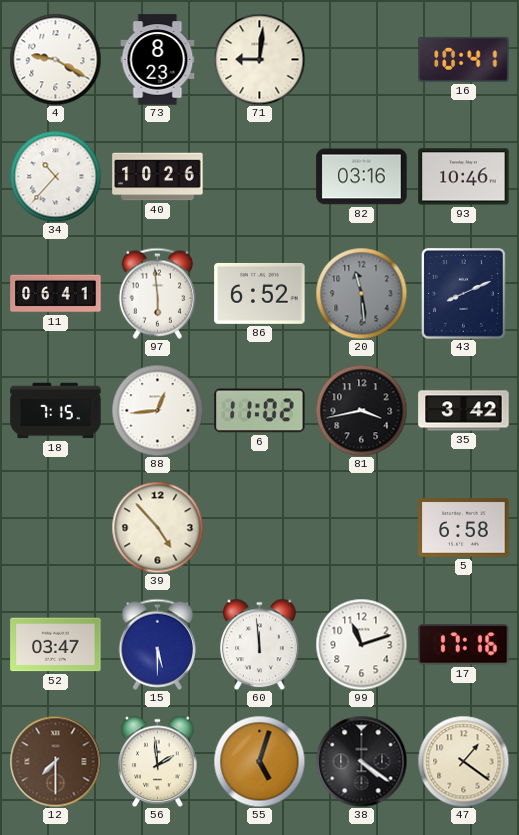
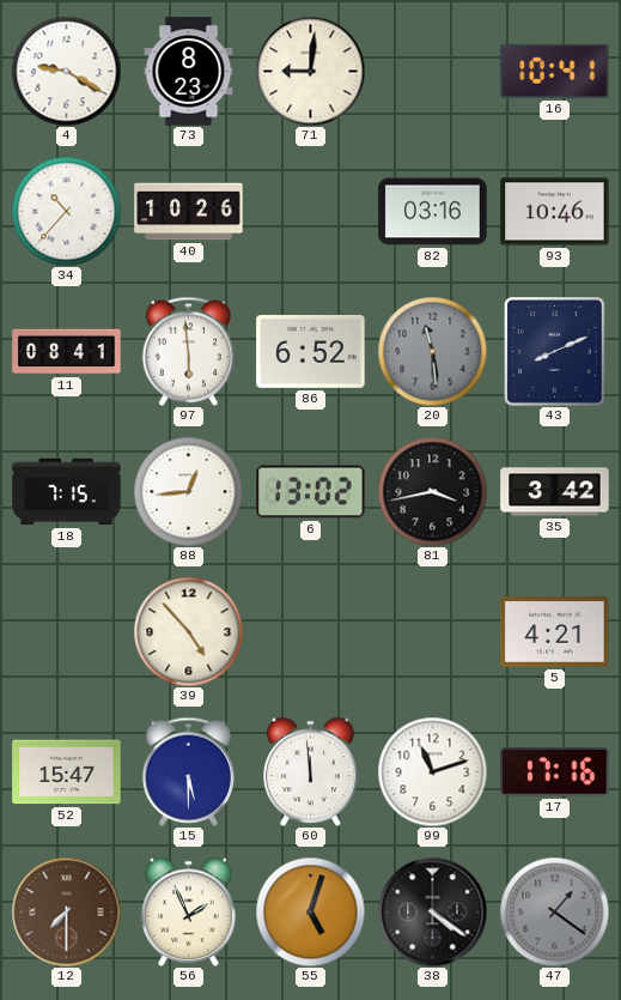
11: 06:41 -> 08:41
6: 11:02 -> 13:02
5: 6:58 -> 4:21
52: 03:47 -> 15:47
56: 1:59 -> 1:56
47 dial: cream -> grey
